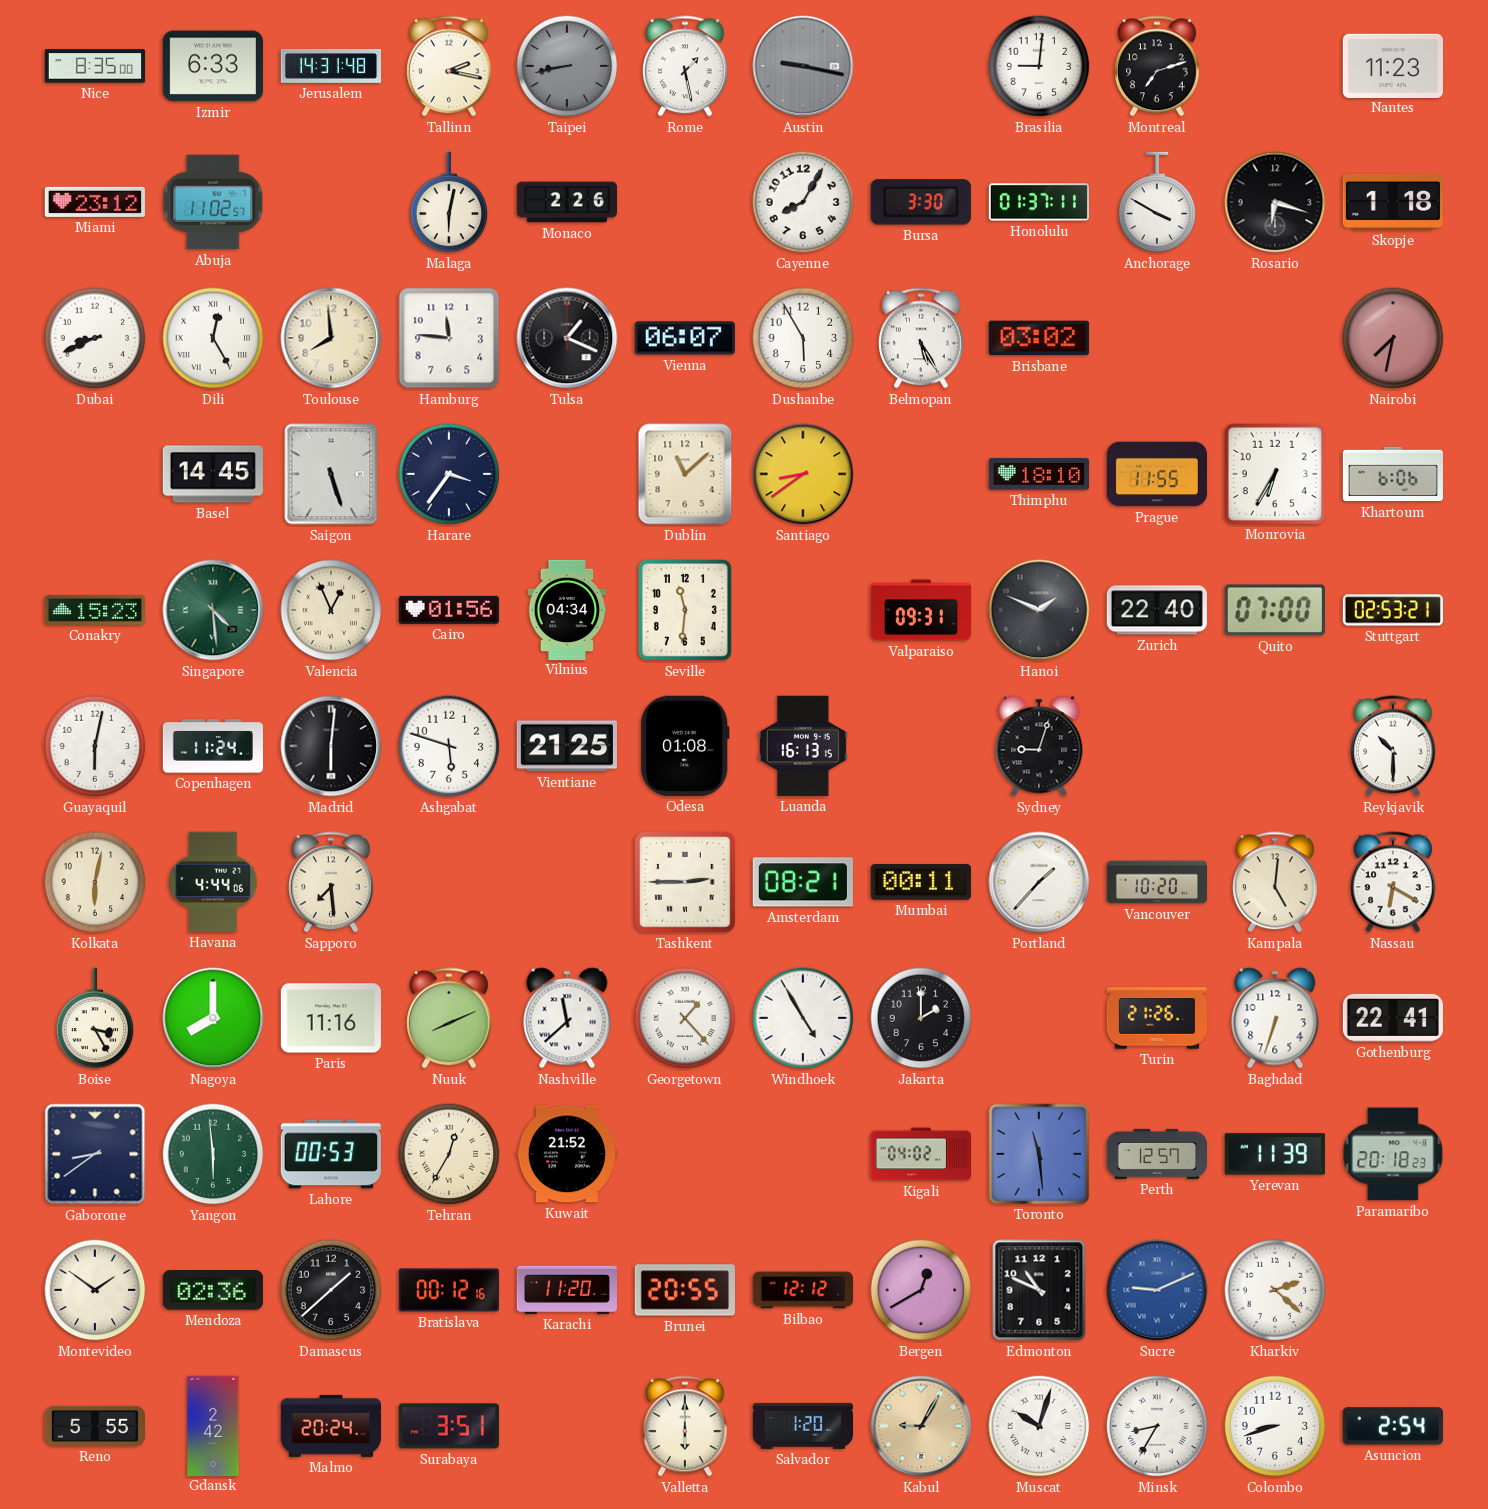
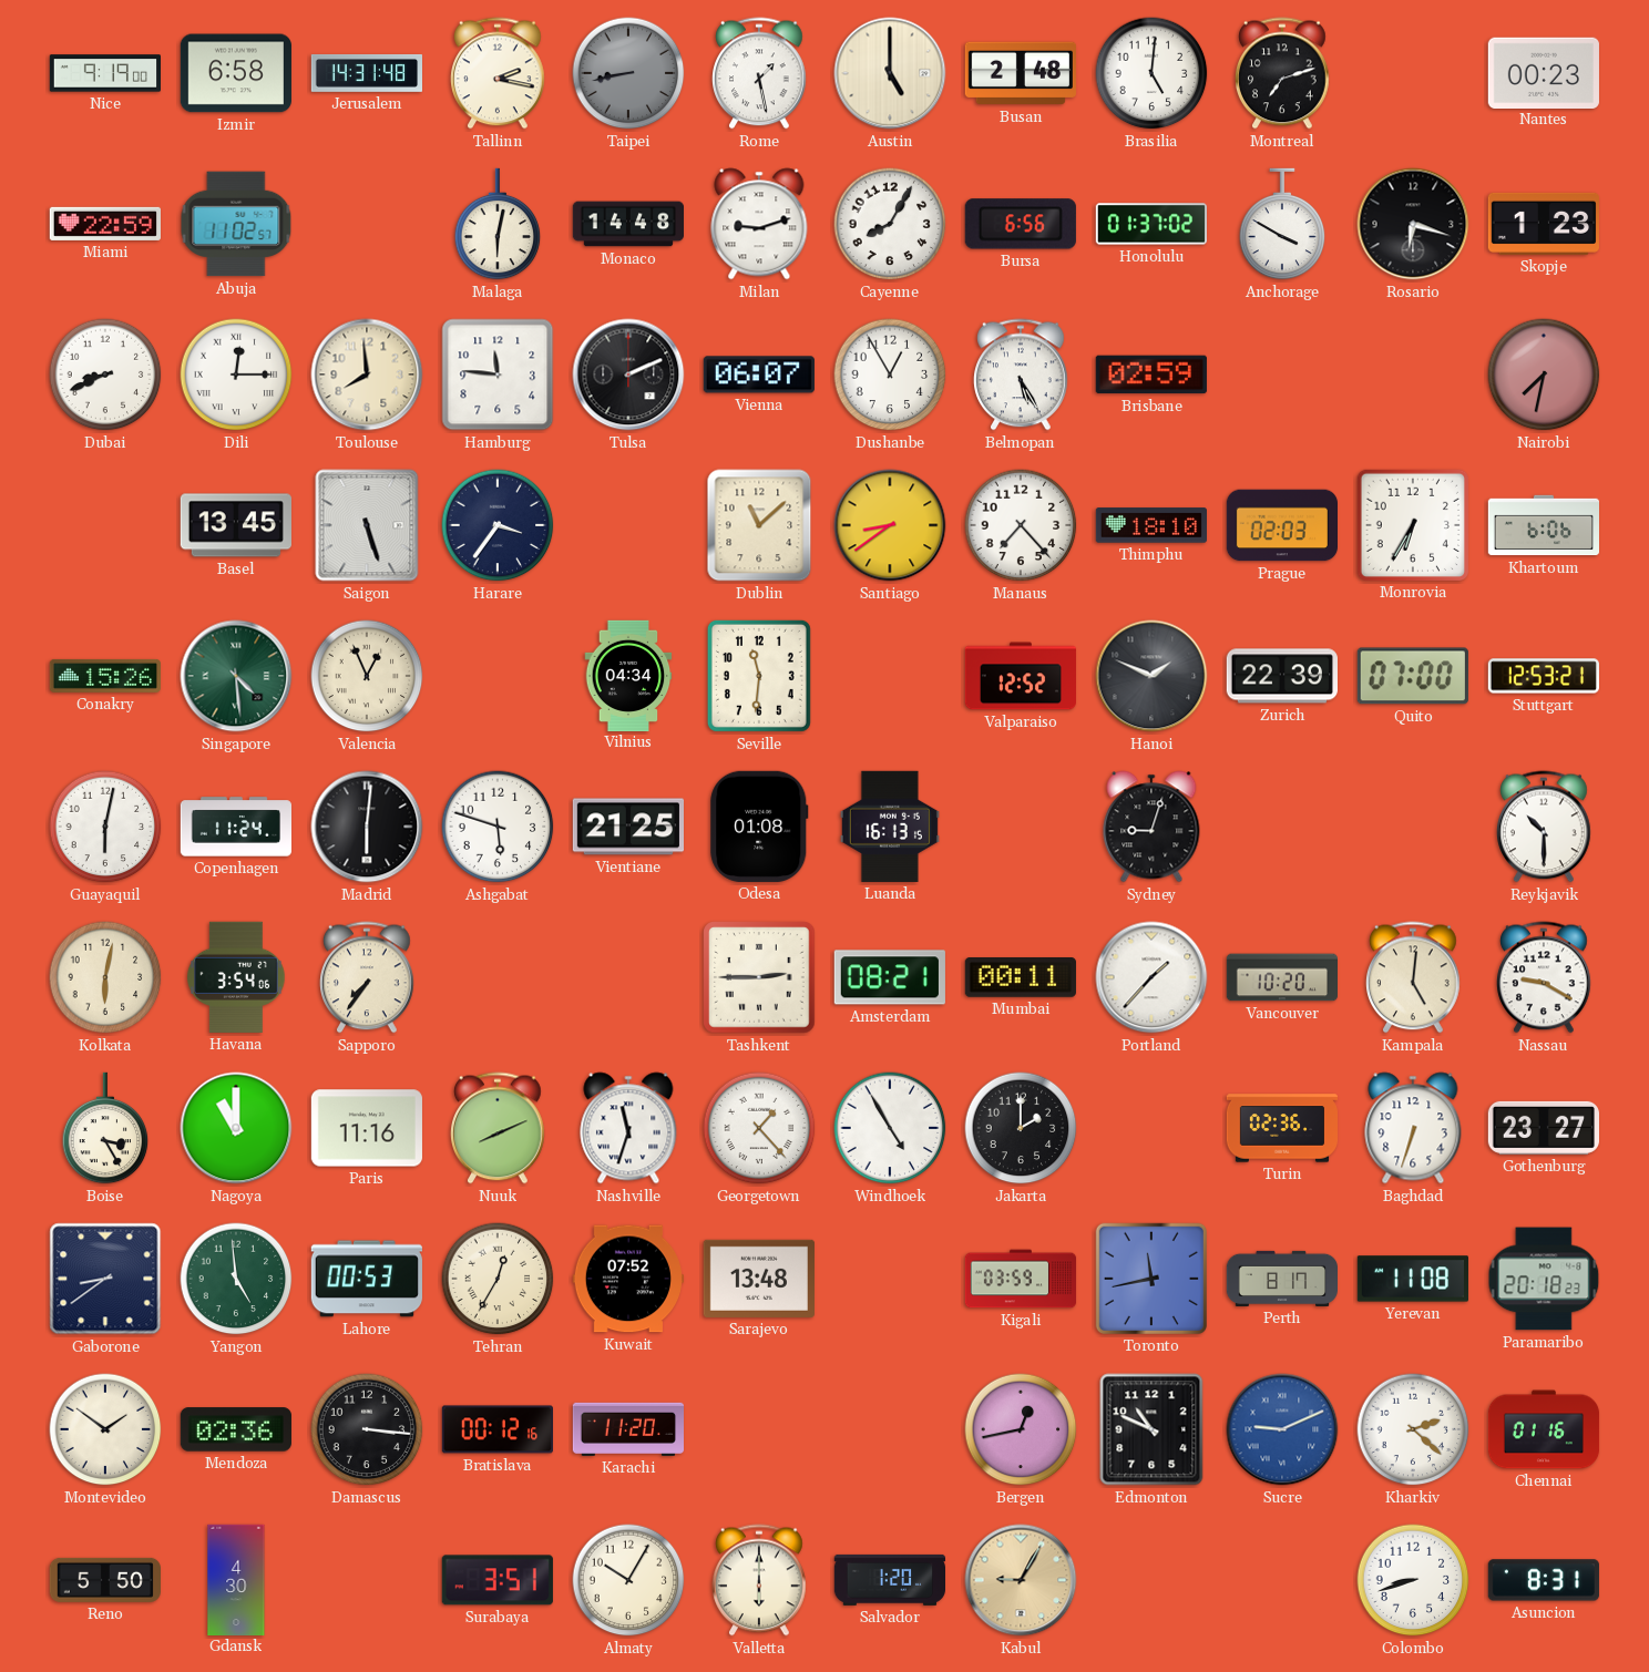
Nice: 8:35 -> 9:19
Izmir: 6:33 -> 6:58
Austin: 9:17 -> 5:00
Austin dial: grey -> cream
Busan: none -> 2:48
Brasilia: 9:01 -> 5:01
Nantes: 11:23 -> 00:23
Miami: 23:12 -> 22:59
Monaco: 2:26 -> 14:48
Milan: none -> 9:12
Bursa: 3:30 -> 6:56
Honolulu: 01:37:11 -> 01:37:02
Skopje: 1:18 -> 1:23
Dili: 12:25 -> 12:15
Tulsa: 1:19 -> 2:11
Dushanbe: 5:55 -> 12:55
Brisbane: 03:02 -> 02:59
Basel: 14:45 -> 13:45
Manaus: none -> 7:23
Prague: 11:55 -> 02:03
Conakry: 15:23 -> 15:26
Cairo: 01:56 -> none
Valparaiso: 09:31 -> 12:52
Zurich: 22:40 -> 22:39
Stuttgart: 02:53 -> 12:53
Havana: 4:44 -> 3:54
Sapporo: 7:29 -> 7:36
Nassau: 6:20 -> 9:20
Nagoya: 8:00 -> 11:00
Nashville: 11:38 -> 11:33
Turin: 21:26 -> 02:36
Gothenburg: 22:41 -> 23:27
Yangon: 5:59 -> 4:59
Kuwait: 21:52 -> 07:52
Sarajevo: none -> 13:48
Kigali: 04:02 -> 03:59
Toronto: 11:29 -> 11:43
Perth: 12:57 -> 8:17
Yerevan: 11:39 -> 11:08
Damascus: 1:38 -> 3:16
Brunei: 20:55 -> none
Bilbao: 12:12 -> none
Bergen: 12:40 -> 12:43
Chennai: none -> 01:16
Reno: 5:55 -> 5:50
Gdansk: 2:42 -> 4:30
Malmo: 20:24 -> none
Almaty: none -> 10:05
Muscat: 10:03 -> none
Minsk: 8:35 -> none
Asuncion: 2:54 -> 8:31
